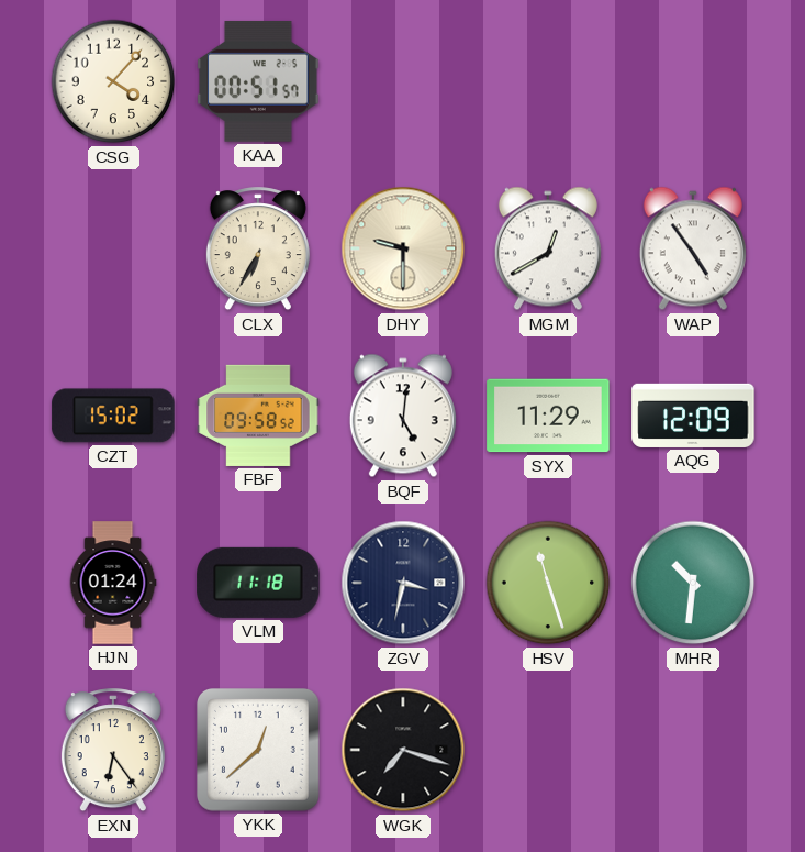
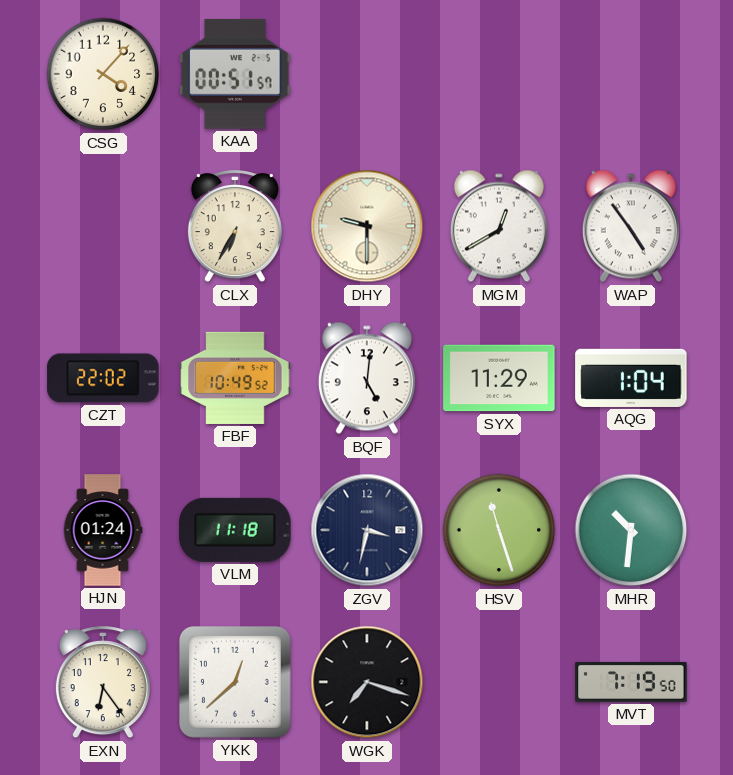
CZT: 15:02 -> 22:02
FBF: 09:58 -> 10:49
AQG: 12:09 -> 1:04
MVT: none -> 7:19
